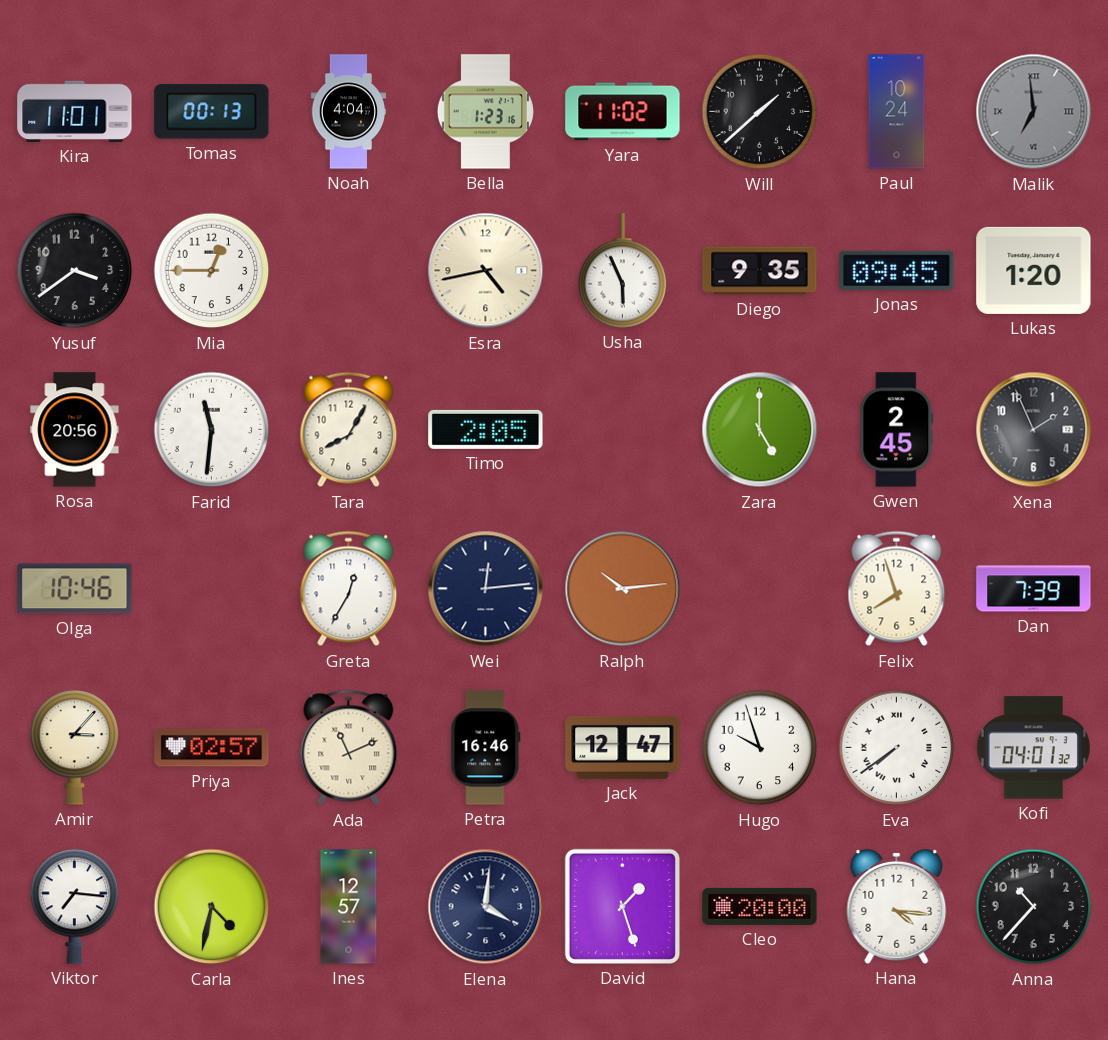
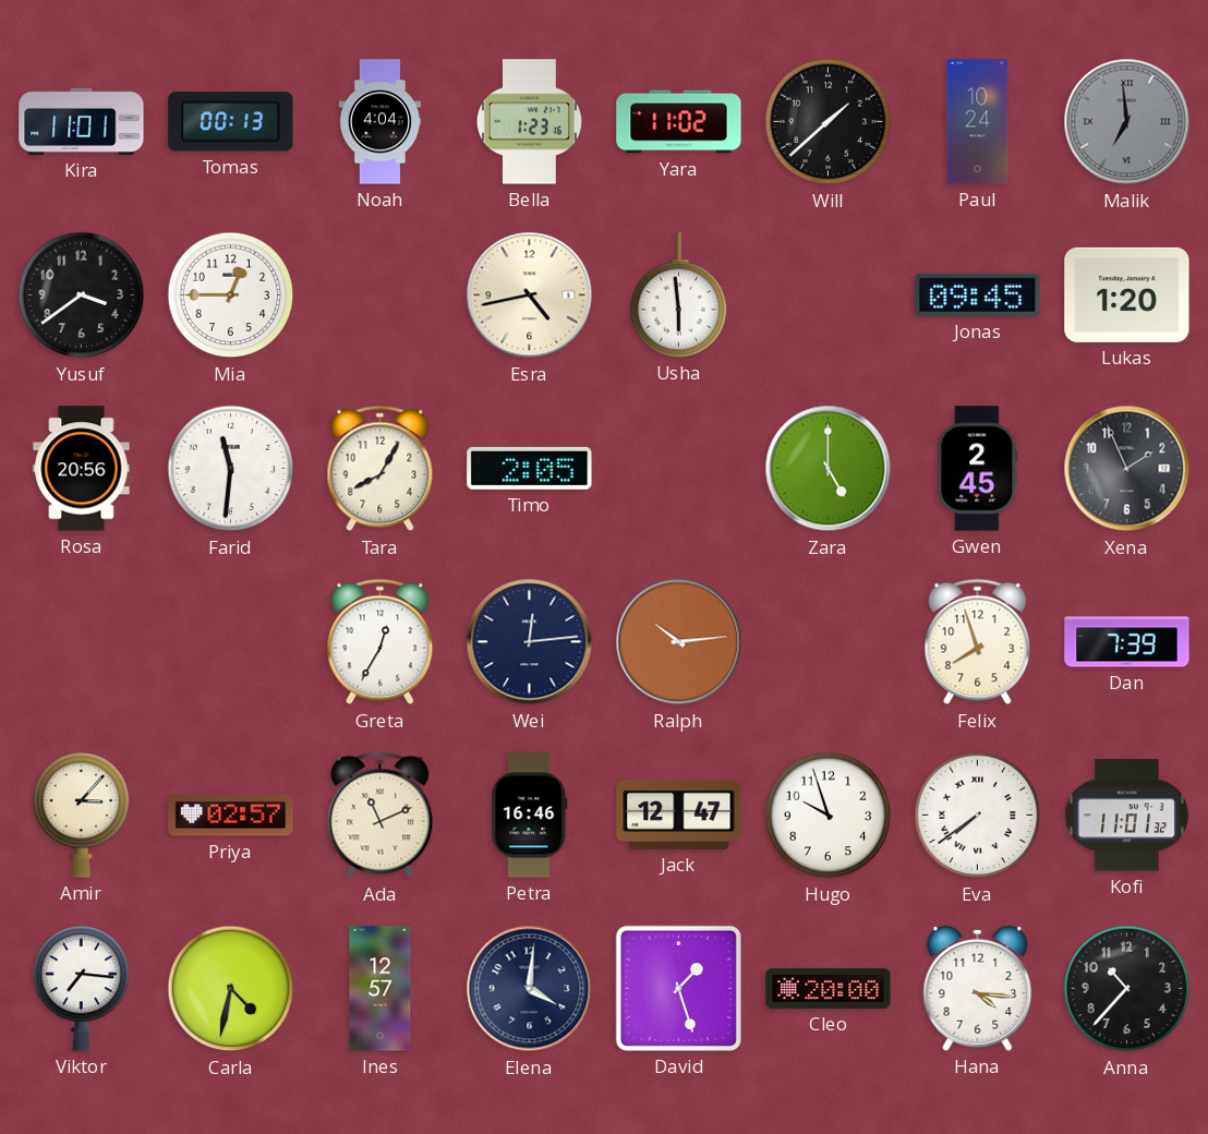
Usha: 5:56 -> 5:59
Diego: 9:35 -> none
Olga: 10:46 -> none
Kofi: 04:01 -> 11:01
